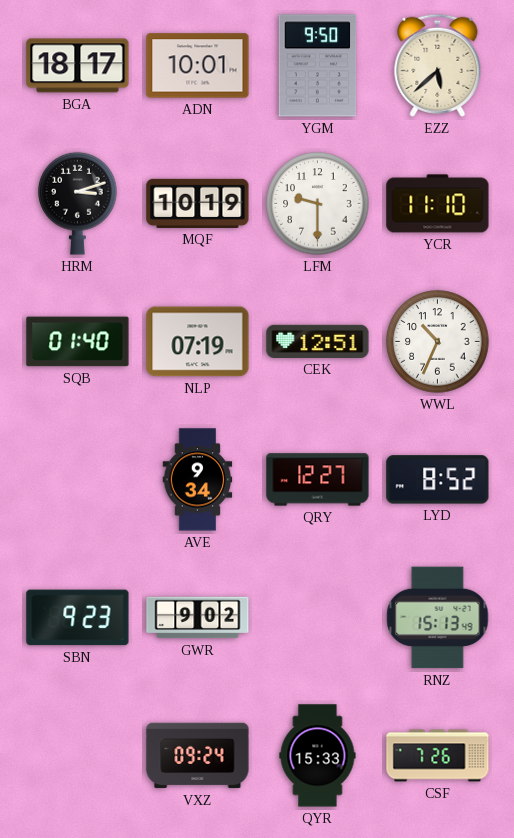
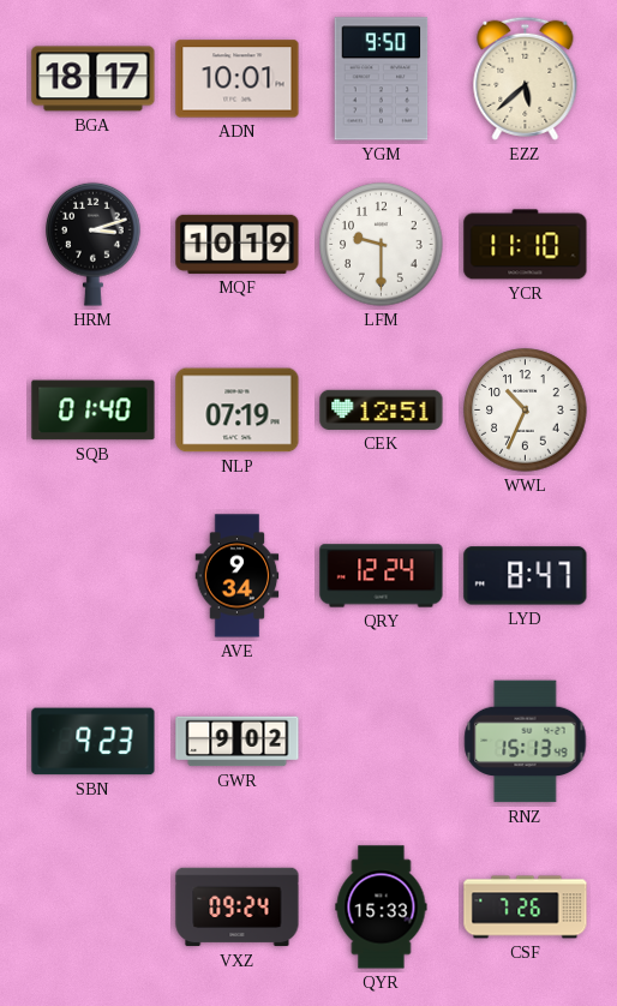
QRY: 12:27 -> 12:24
LYD: 8:52 -> 8:47
